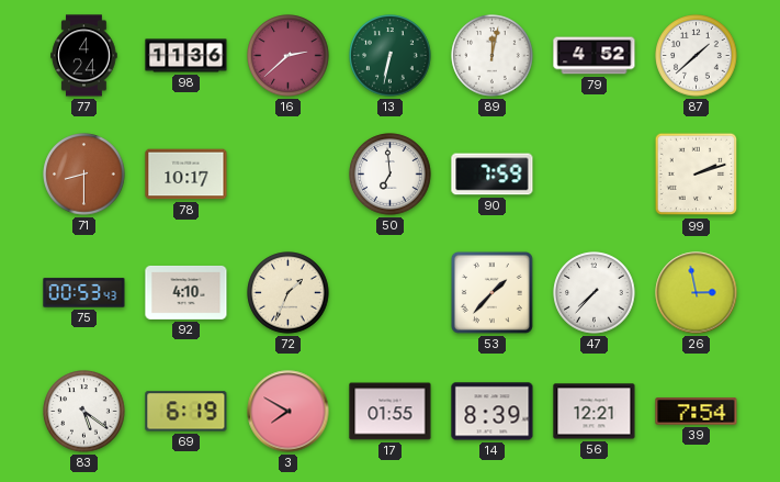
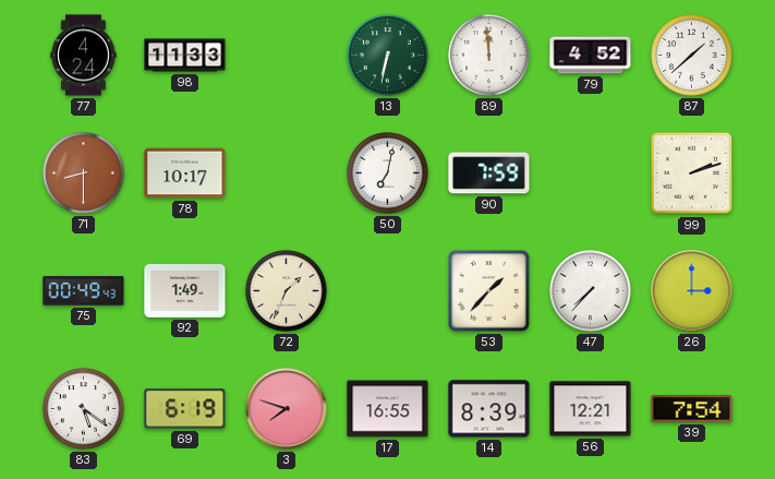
98: 11:36 -> 11:33
16: 2:38 -> none
89: 12:02 -> 11:59
50: 6:59 -> 7:02
75: 00:53 -> 00:49
92: 4:10 -> 1:49
26: 2:58 -> 3:00
3: 7:50 -> 7:48
17: 01:55 -> 16:55
